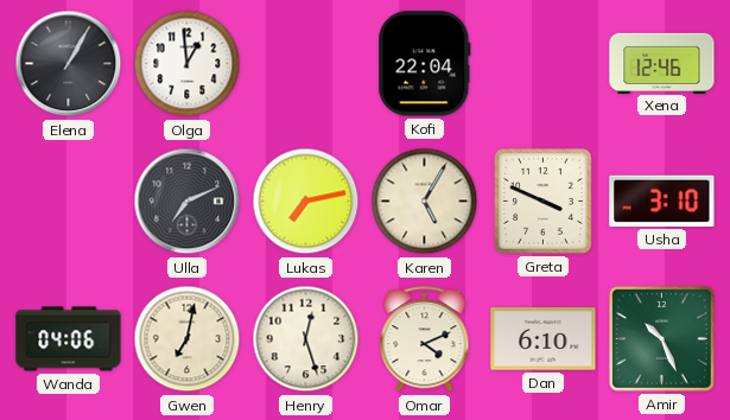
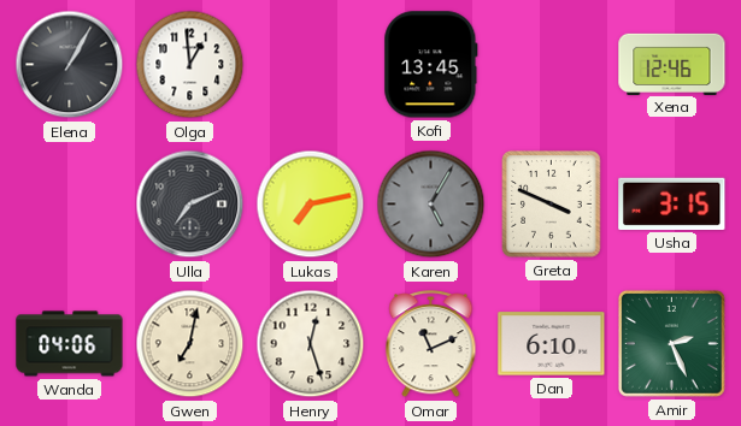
Kofi: 22:04 -> 13:45
Karen dial: cream -> grey
Usha: 3:10 -> 3:15
Omar: 4:11 -> 11:11
Amir: 10:26 -> 2:26
